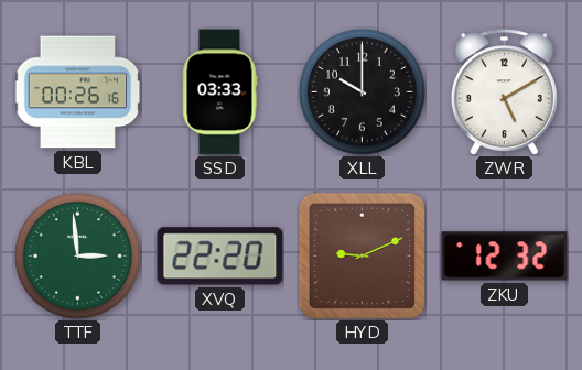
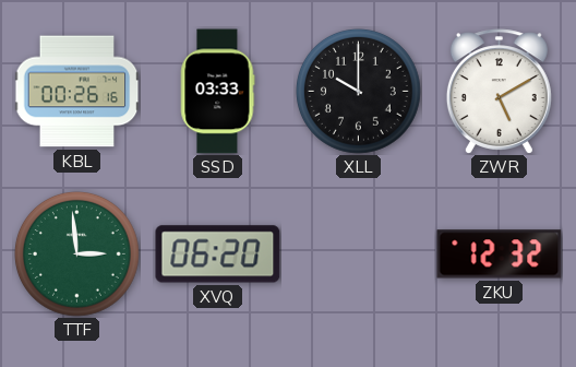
XVQ: 22:20 -> 06:20
HYD: 9:11 -> none
